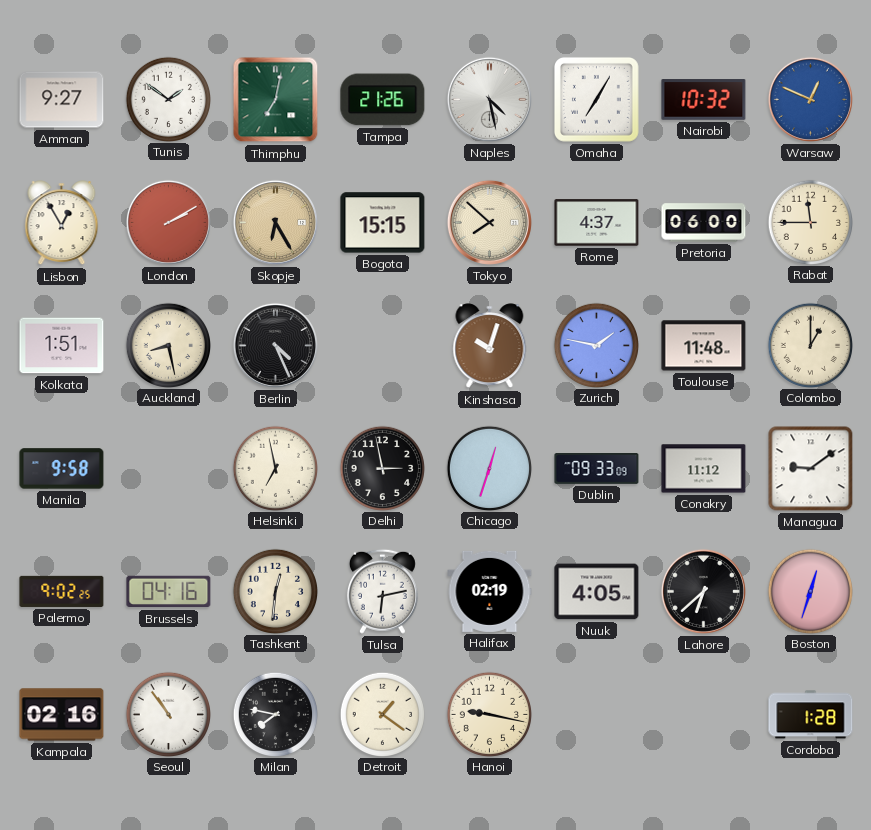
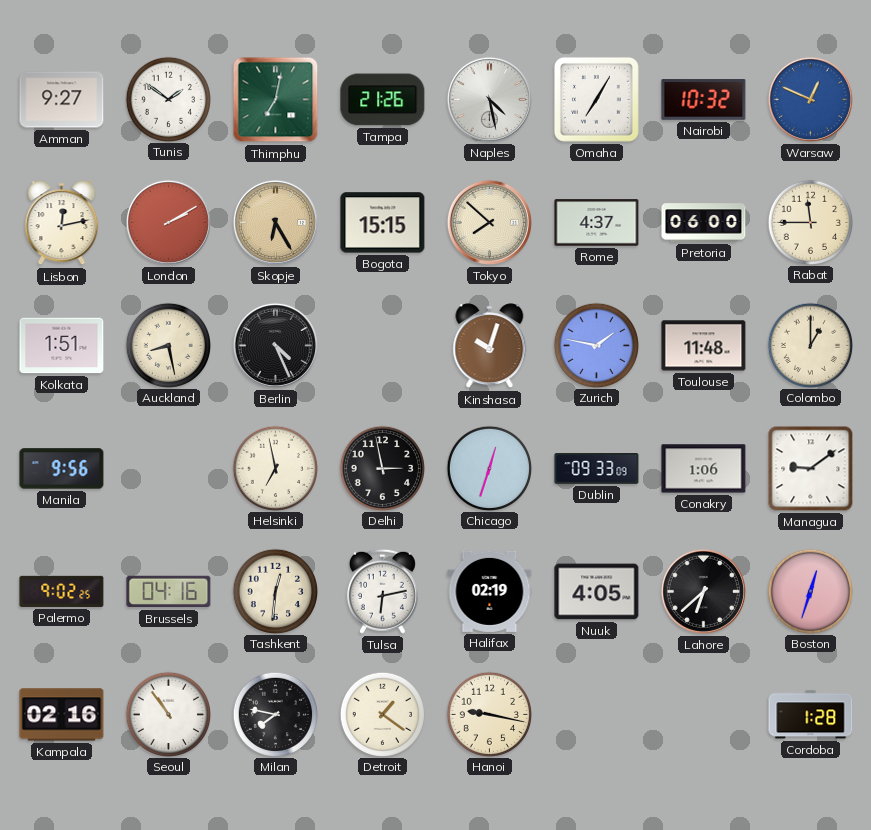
Lisbon: 12:55 -> 12:13
Manila: 9:58 -> 9:56
Conakry: 11:12 -> 1:06
